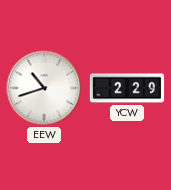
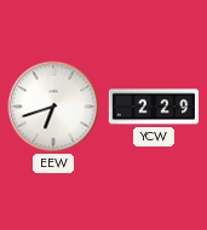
EEW: 10:42 -> 6:42
